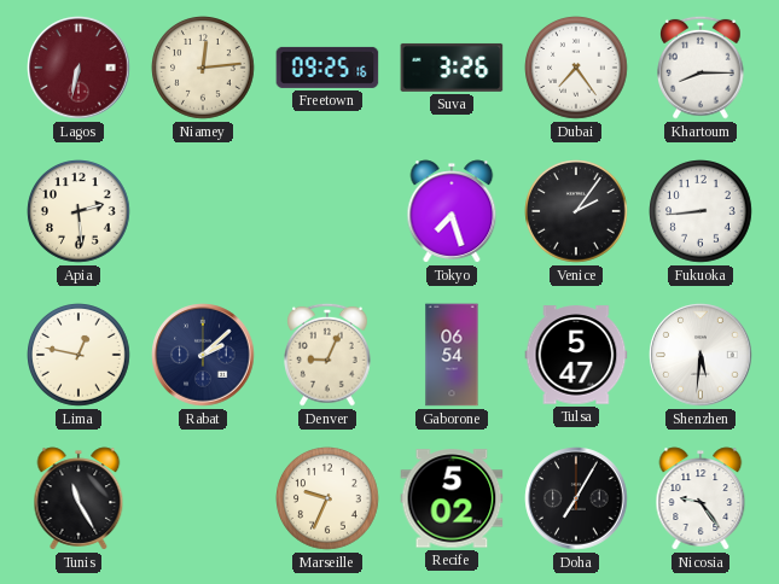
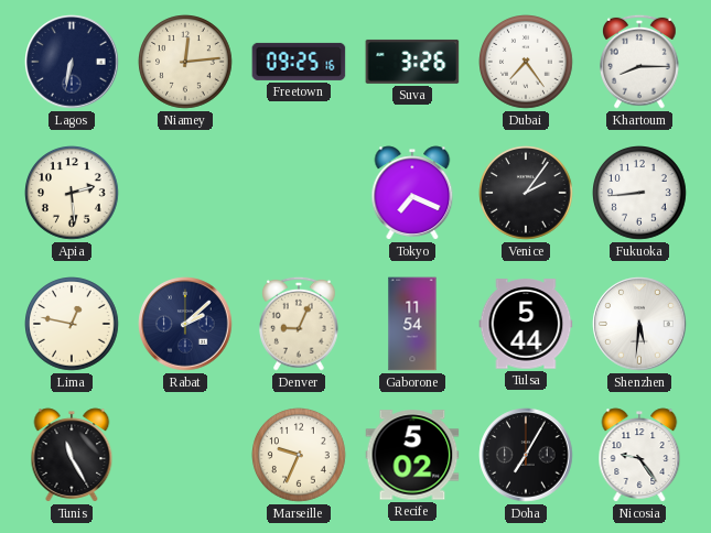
Lagos dial: burgundy -> navy
Tokyo: 7:27 -> 7:19
Gaborone: 06:54 -> 11:54
Tulsa: 5:47 -> 5:44
